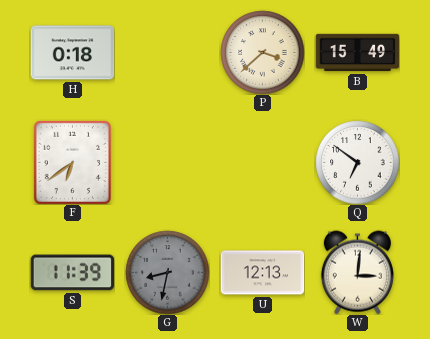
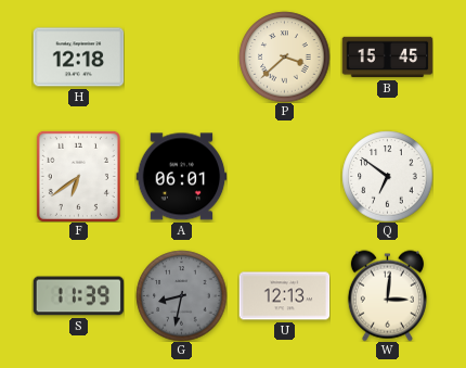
H: 0:18 -> 12:18
B: 15:49 -> 15:45
A: none -> 06:01
